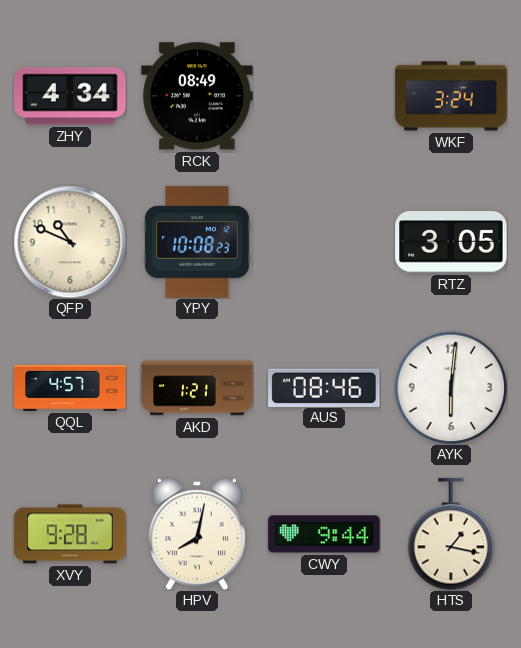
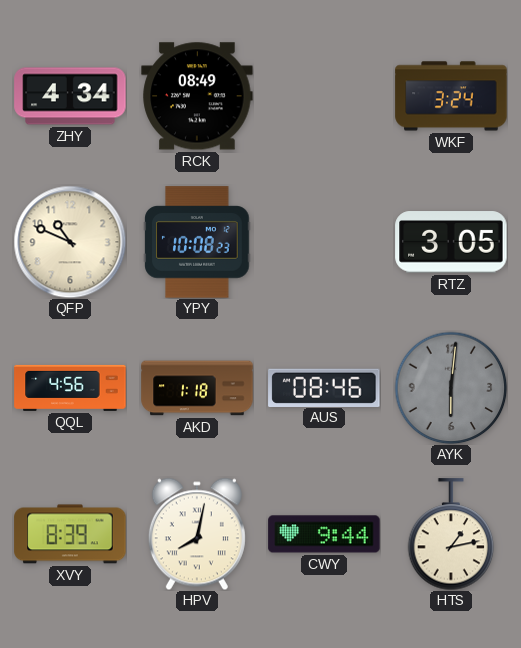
QQL: 4:57 -> 4:56
AKD: 1:21 -> 1:18
AYK dial: white -> grey
XVY: 9:28 -> 8:39
HTS: 1:17 -> 1:13
